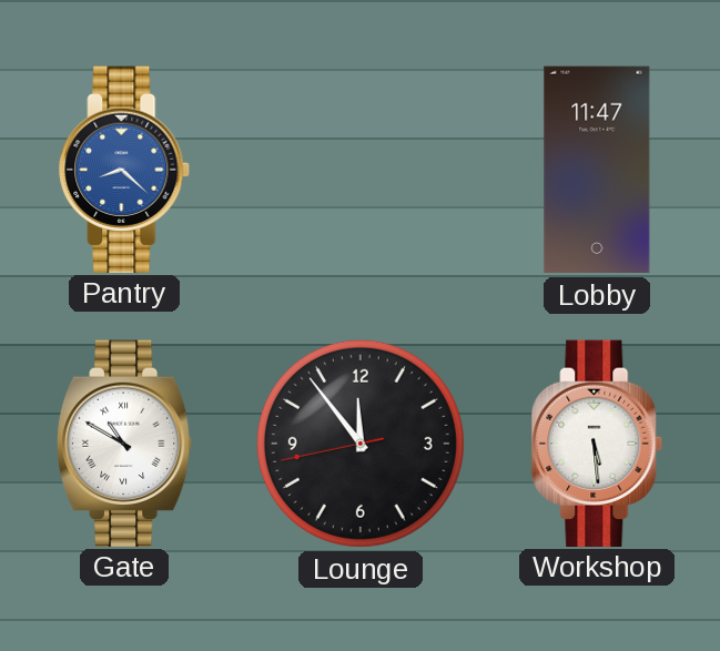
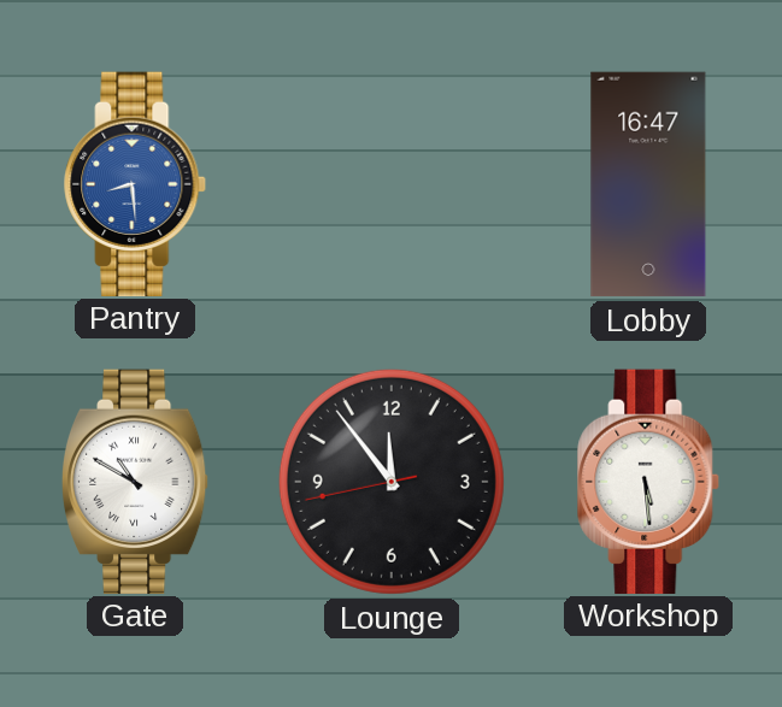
Pantry: 8:22 -> 8:29
Lobby: 11:47 -> 16:47
